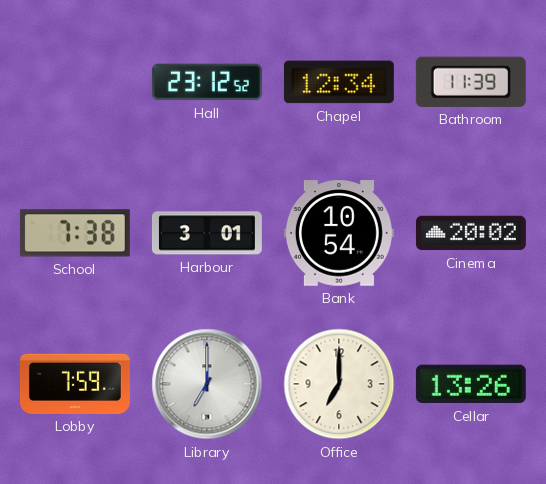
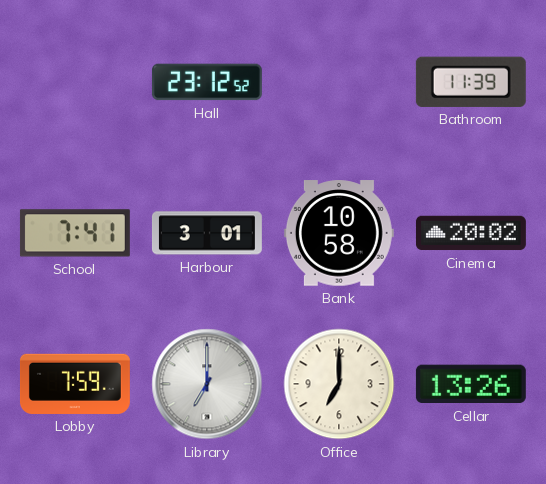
Chapel: 12:34 -> none
School: 7:38 -> 7:41
Bank: 10:54 -> 10:58
